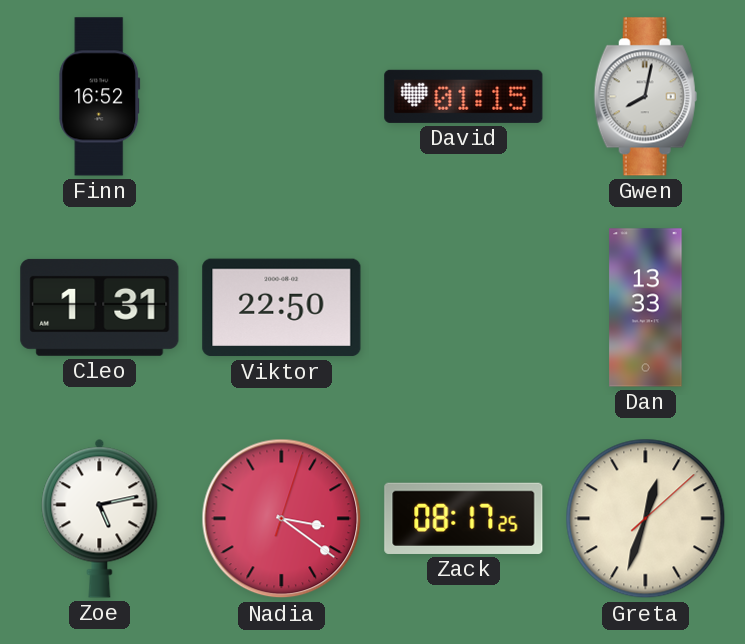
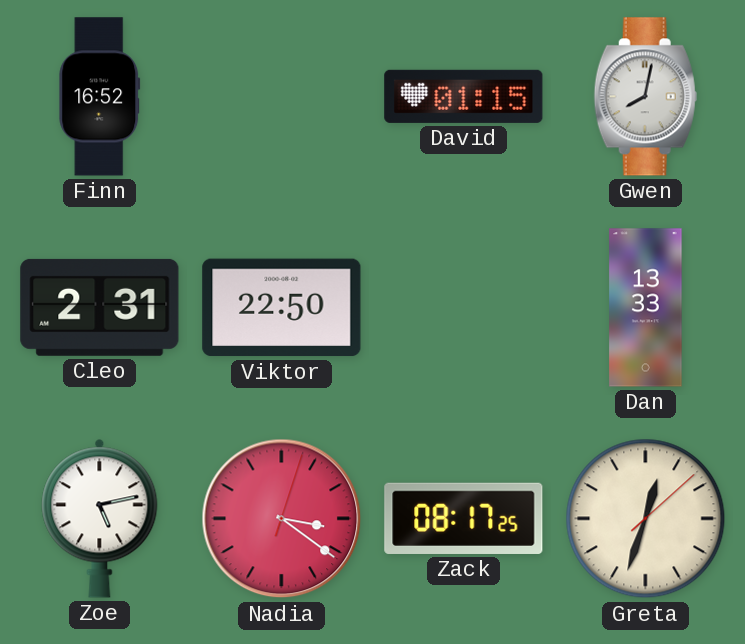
Cleo: 1:31 -> 2:31
